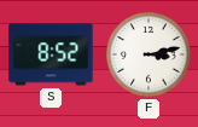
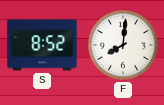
F: 3:13 -> 8:01
